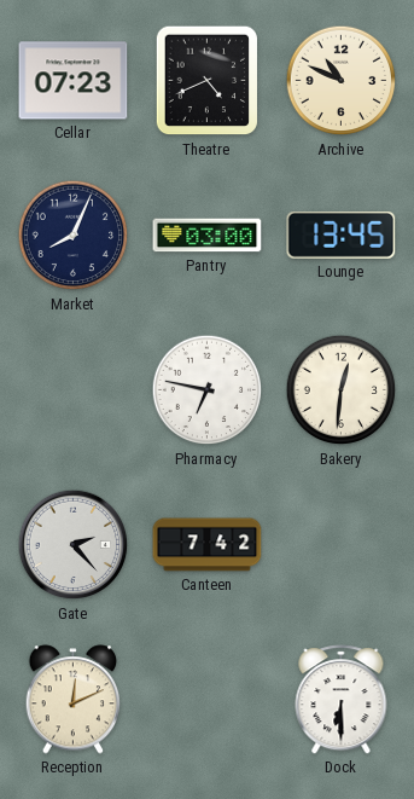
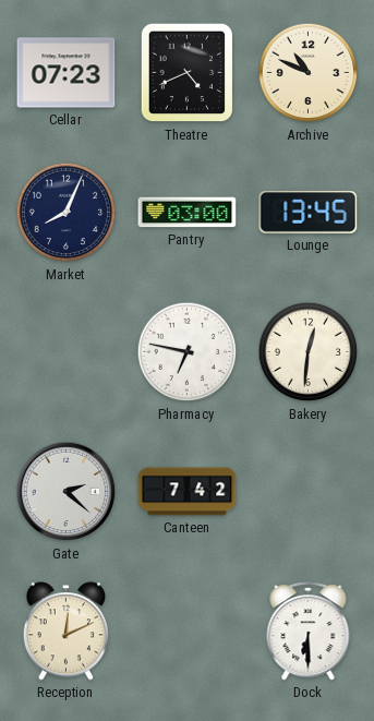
Gate: 2:23 -> 2:22
